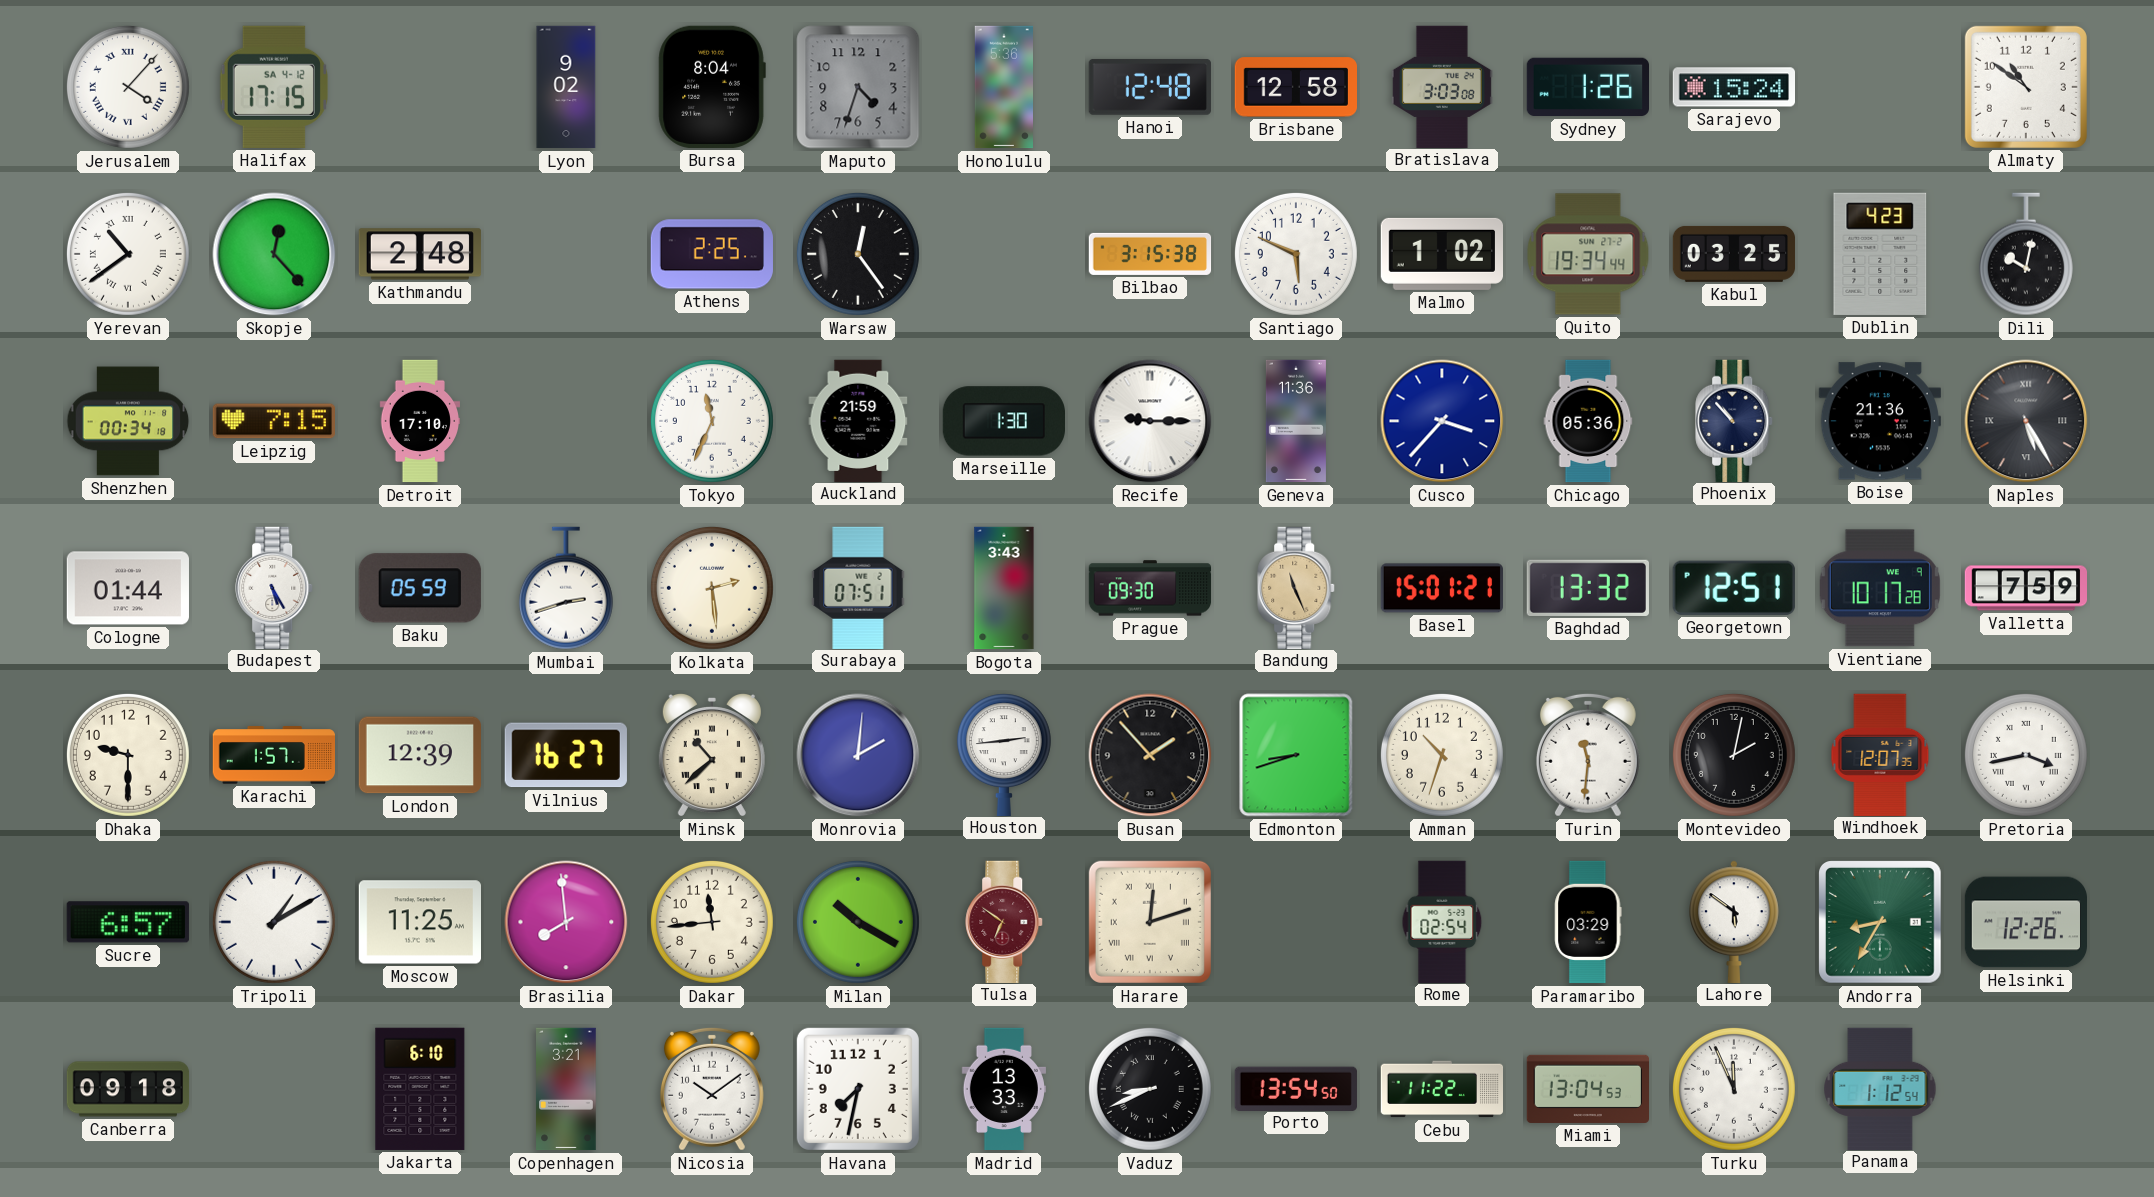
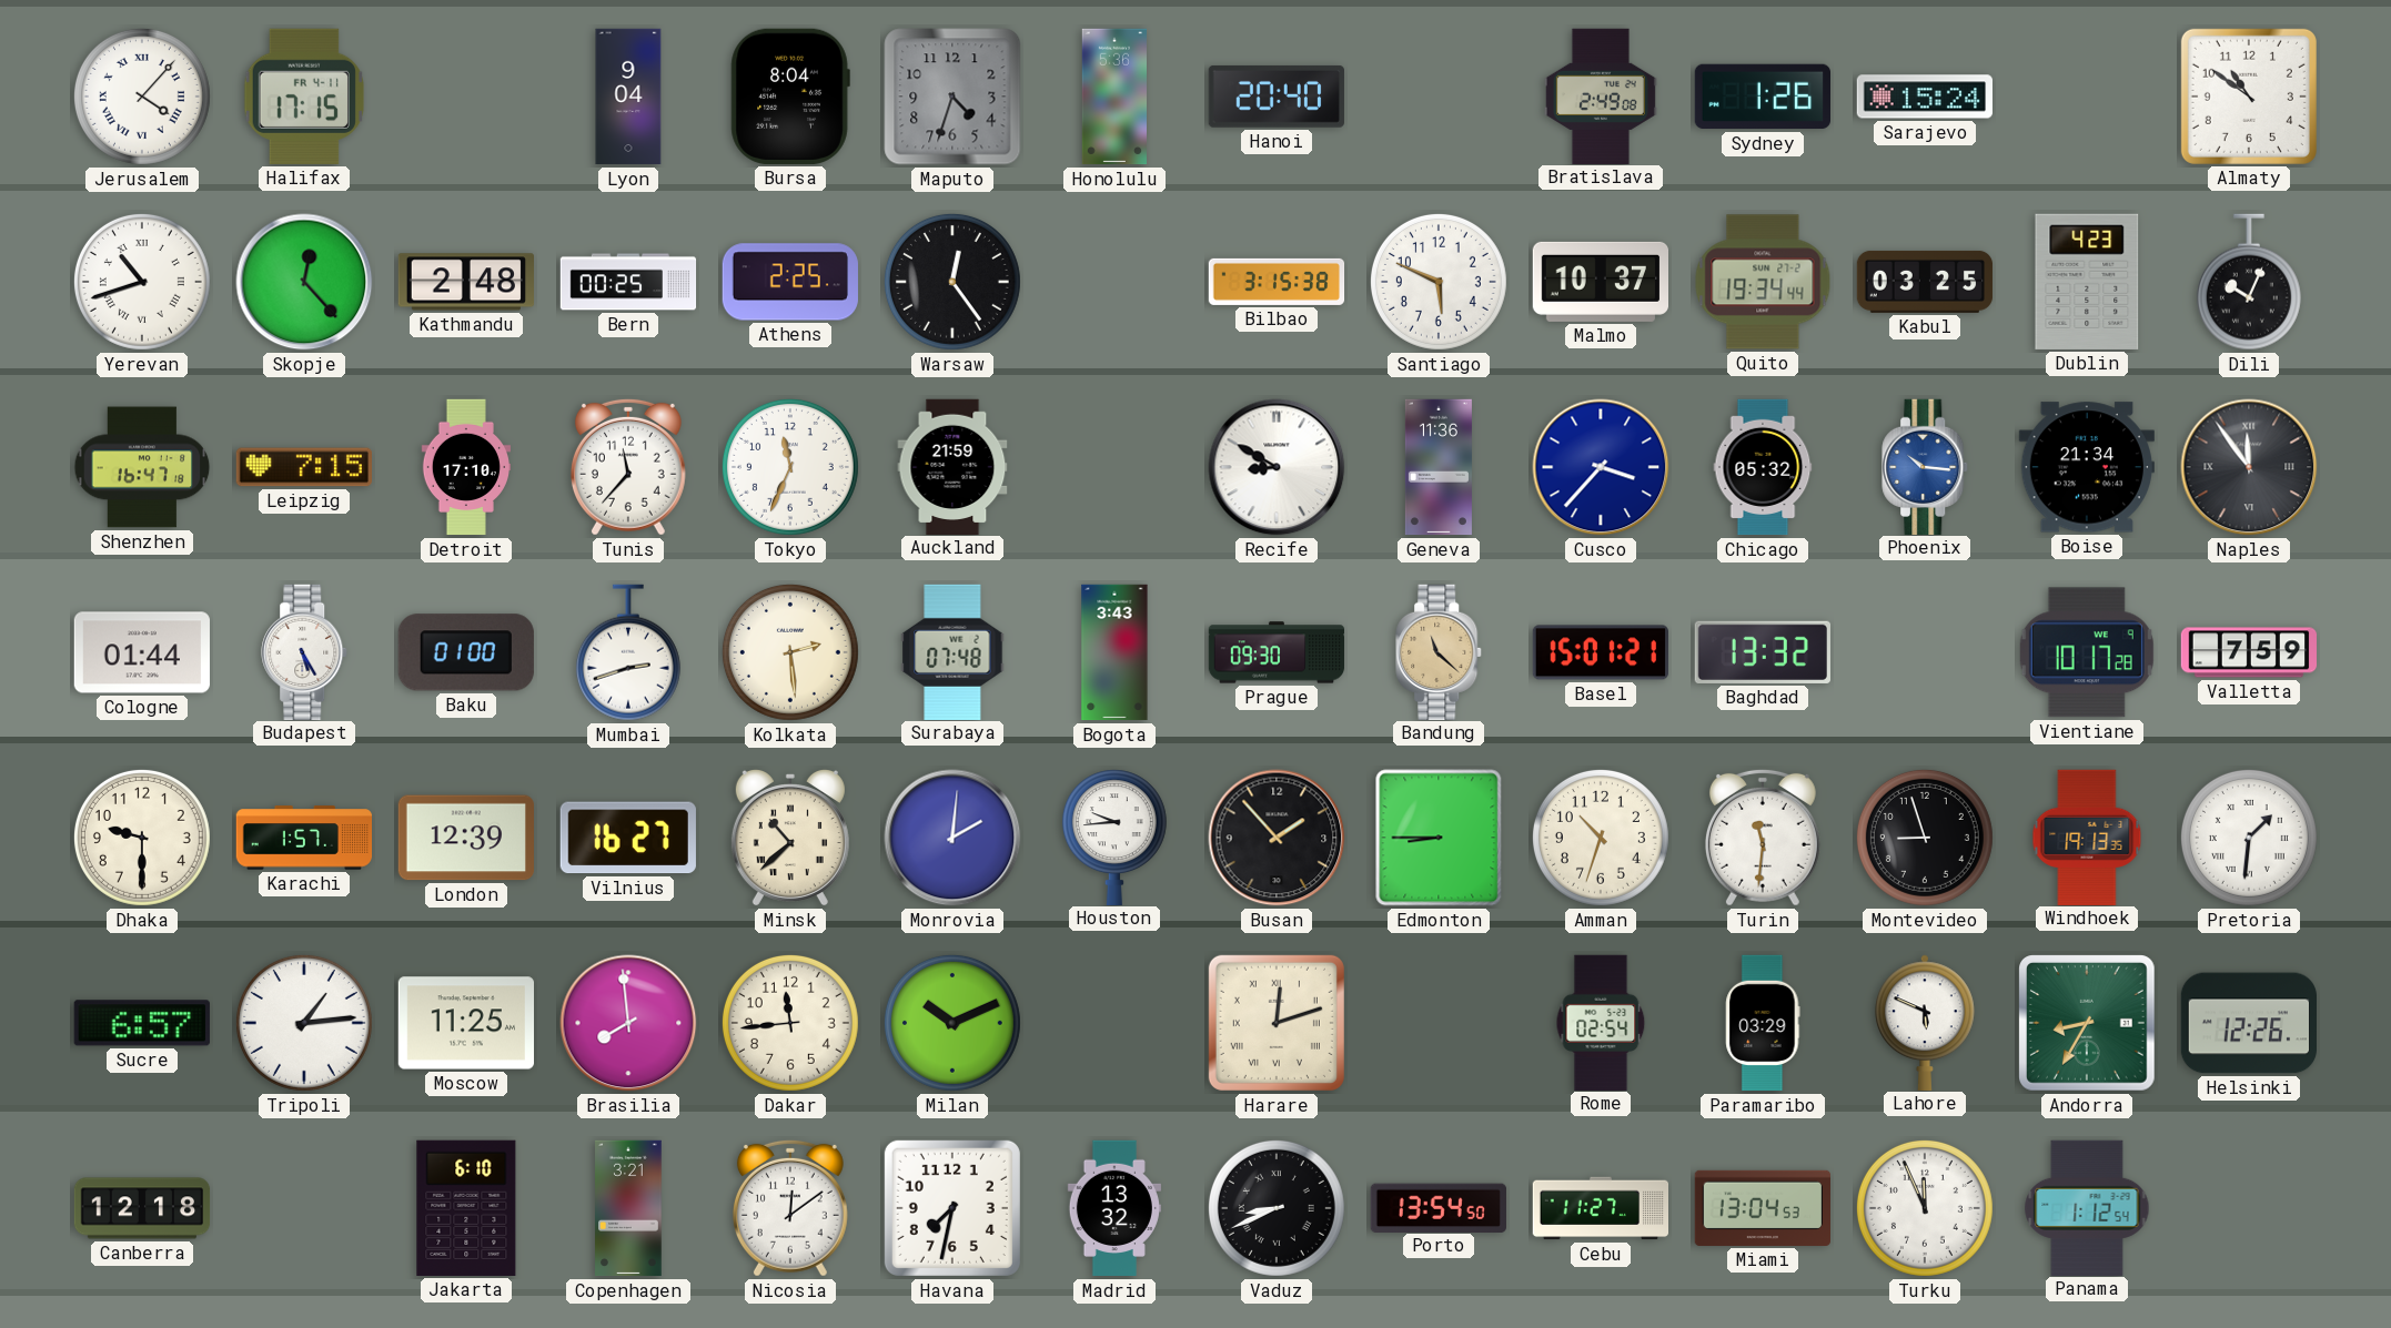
Halifax date: SA 4-12 -> FR 4-11
Lyon: 9:02 -> 9:04
Hanoi: 12:48 -> 20:40
Brisbane: 12:58 -> none
Bratislava: 3:03 -> 2:49
Yerevan: 10:39 -> 10:42
Bern: none -> 00:25
Malmo: 1:02 -> 10:37
Dili: 10:02 -> 10:04
Shenzhen: 00:34 -> 16:47
Tunis: none -> 11:37
Marseille: 1:30 -> none
Recife: 9:15 -> 8:50
Chicago: 05:36 -> 05:32
Phoenix: 10:53 -> 10:16
Phoenix dial: navy -> blue
Boise: 21:36 -> 21:34
Naples: 5:25 -> 11:54
Baku: 05:59 -> 01:00
Surabaya: 07:51 -> 07:48
Bandung: 11:26 -> 11:22
Georgetown: 12:51 -> none
Houston: 2:44 -> 9:44
Edmonton: 8:42 -> 8:45
Montevideo: 2:02 -> 8:57
Windhoek: 12:07 -> 19:13
Pretoria: 3:43 -> 1:31
Tripoli: 1:10 -> 1:14
Milan: 10:20 -> 10:11
Tulsa: 6:51 -> none
Lahore: 5:51 -> 5:49
Canberra: 09:18 -> 12:18
Nicosia: 10:09 -> 12:09
Madrid: 13:33 -> 13:32
Cebu: 11:22 -> 11:27
